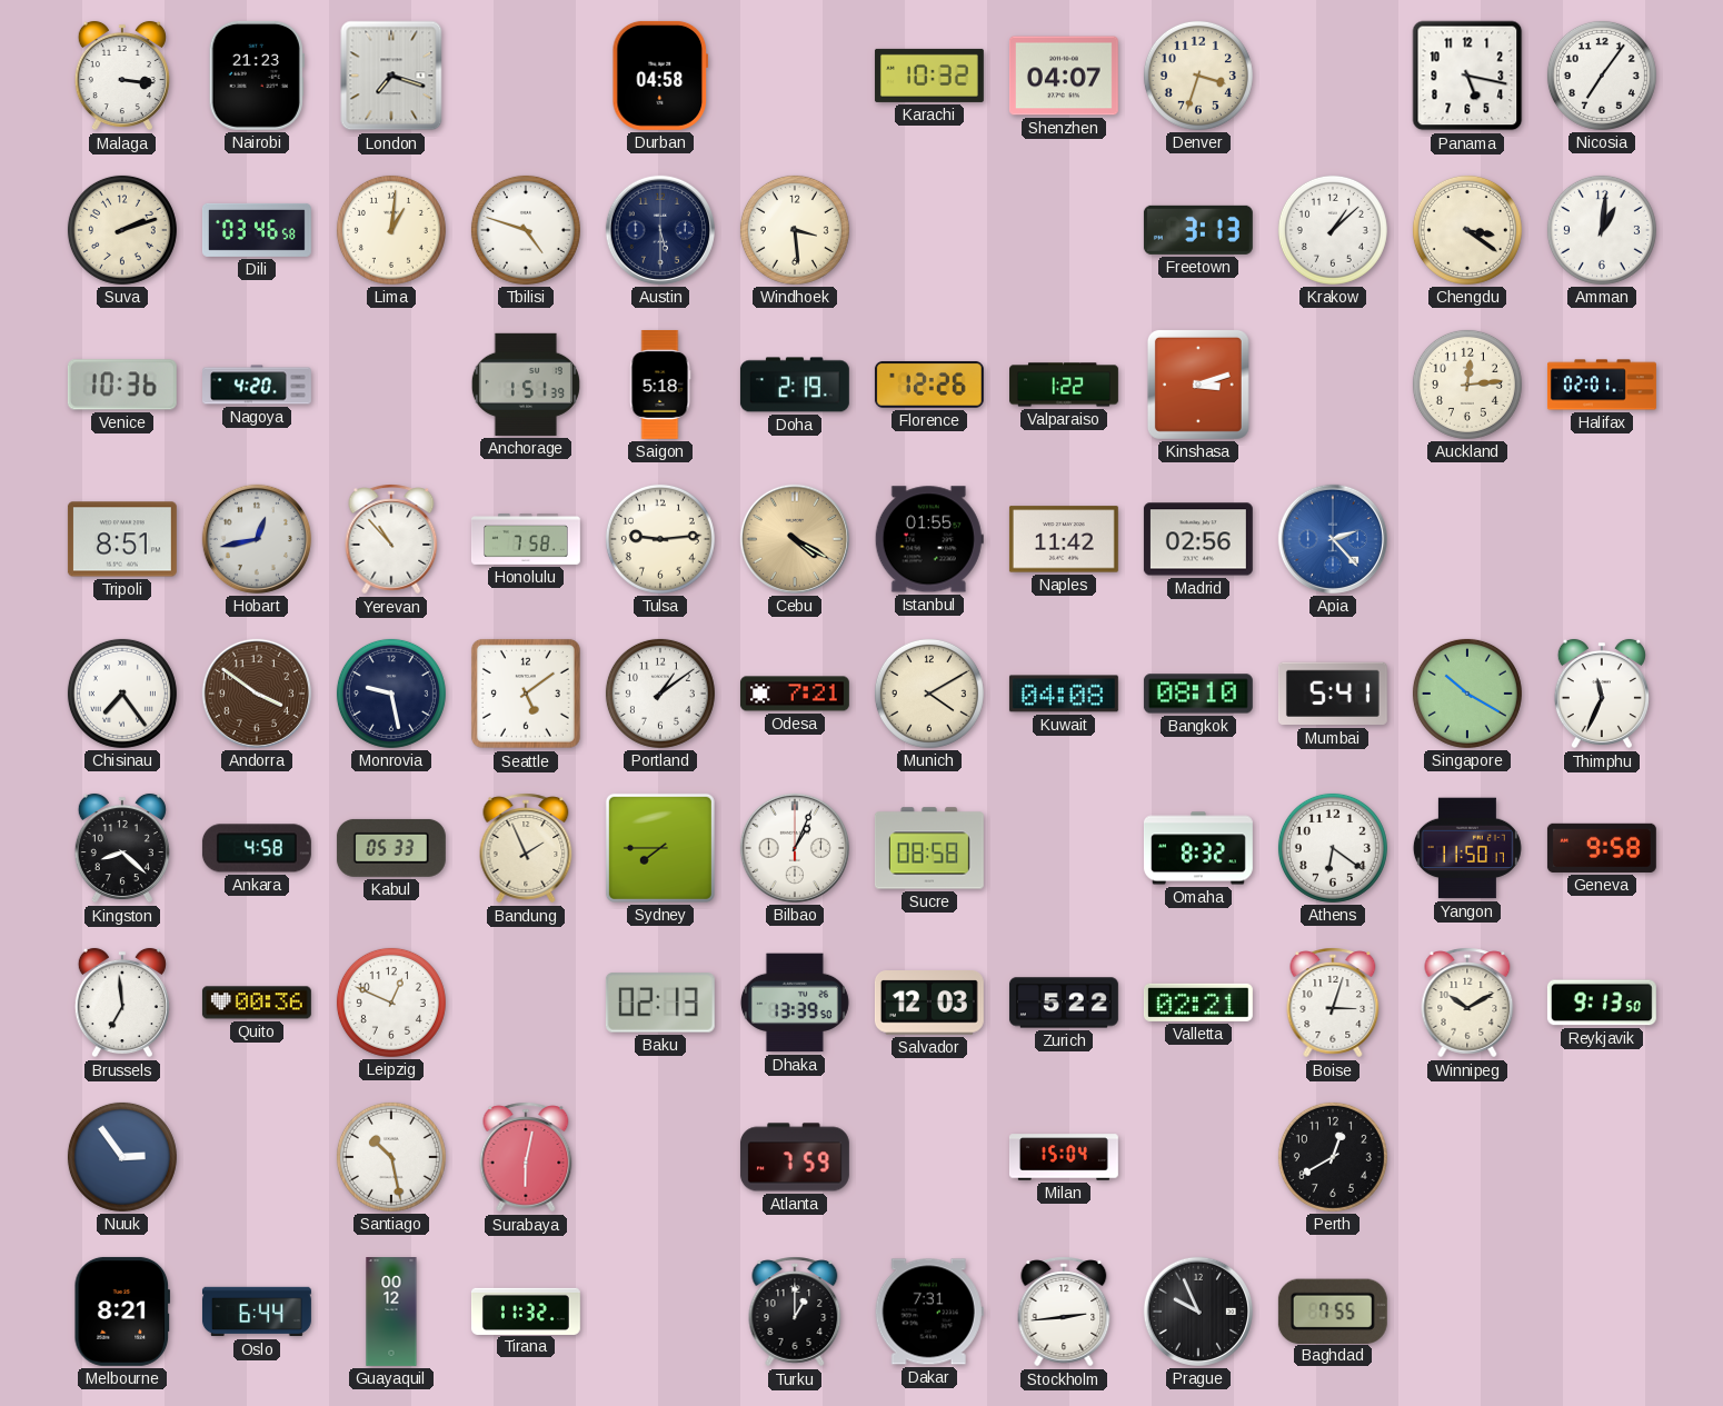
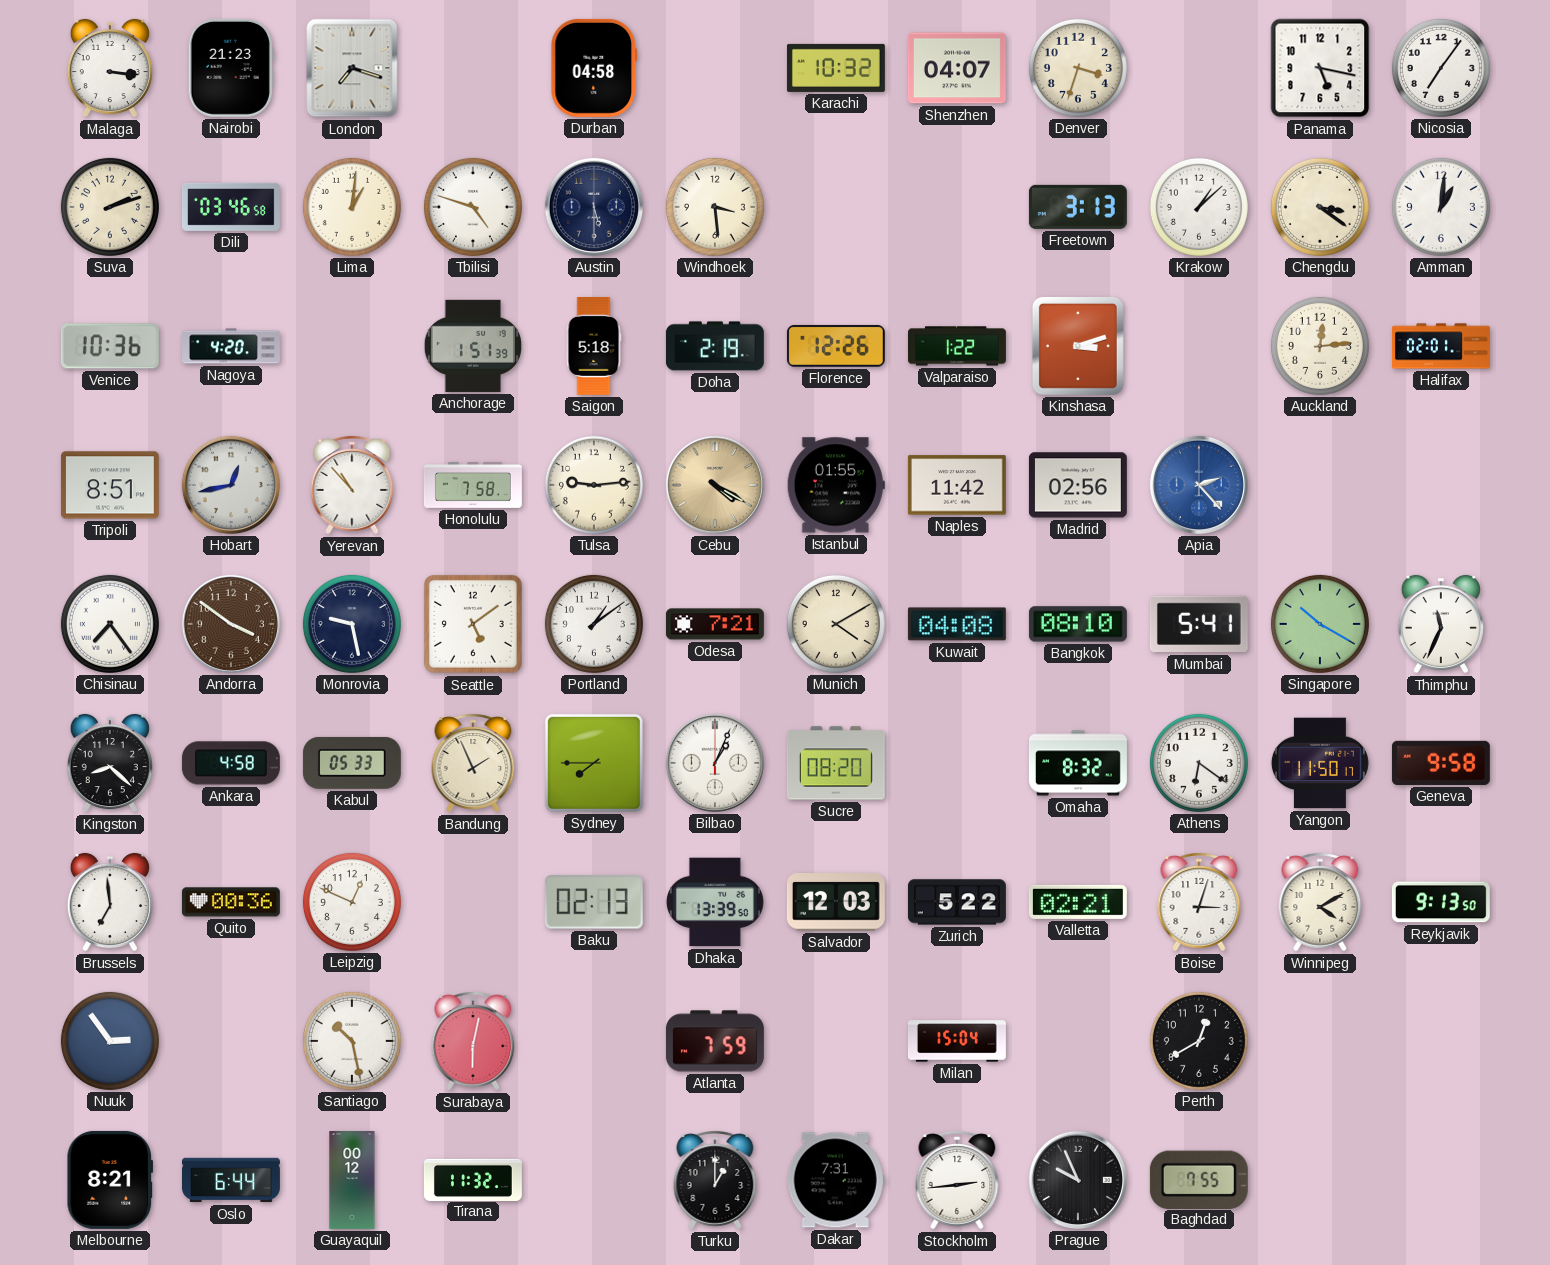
Sucre: 08:58 -> 08:20
Winnipeg: 10:10 -> 4:10
